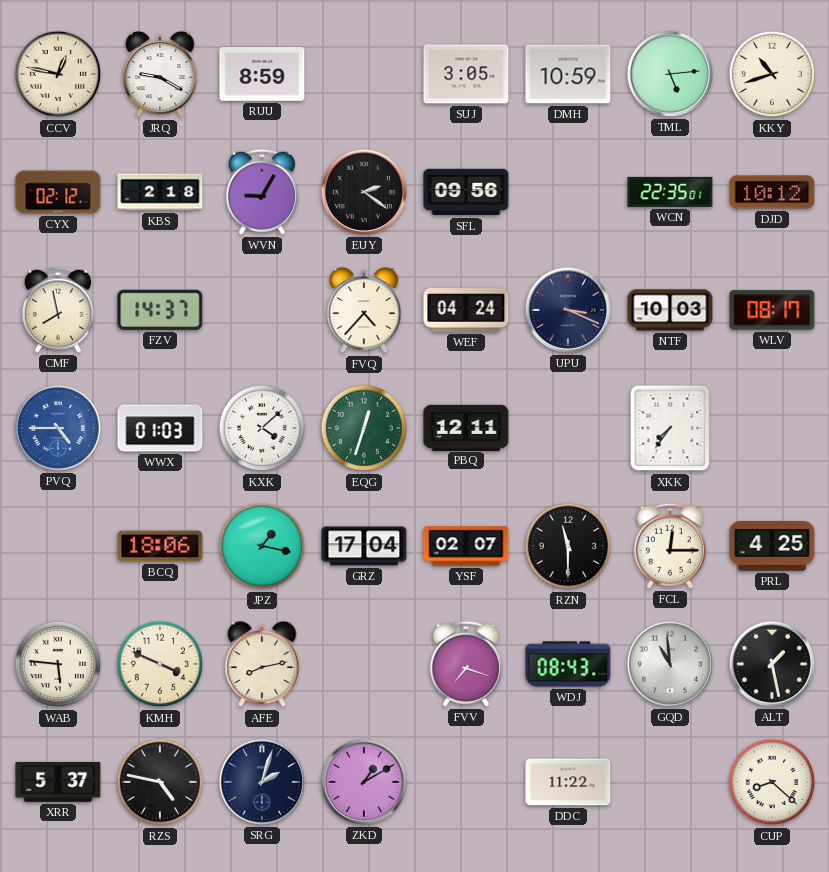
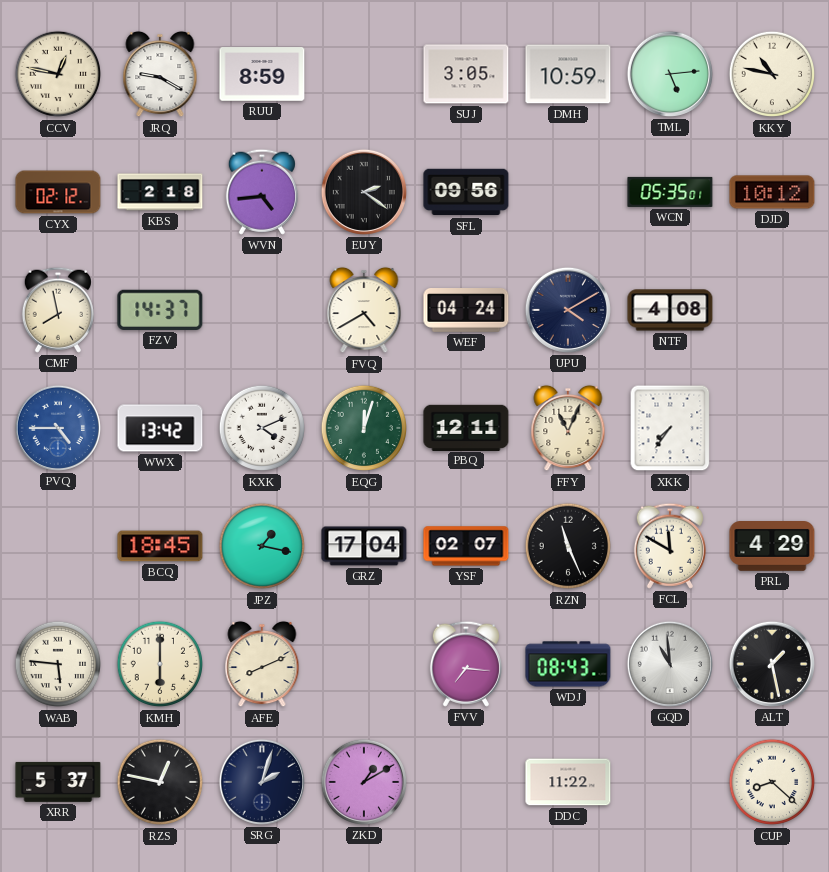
KKY: 10:42 -> 10:47
WVN: 9:05 -> 4:44
WCN: 22:35 -> 05:35
FVQ: 4:37 -> 4:40
UPU: 3:19 -> 4:10
NTF: 10:03 -> 4:08
WLV: 08:17 -> none
WWX: 01:03 -> 13:42
KXK: 4:08 -> 4:11
EQG: 12:33 -> 12:03
FFY: none -> 11:04
BCQ: 18:06 -> 18:45
RZN: 11:30 -> 11:26
FCL: 12:15 -> 11:50
PRL: 4:25 -> 4:29
KMH: 3:49 -> 6:00
AFE: 8:13 -> 8:11
FVV: 7:18 -> 7:16
RZS: 4:47 -> 12:47
